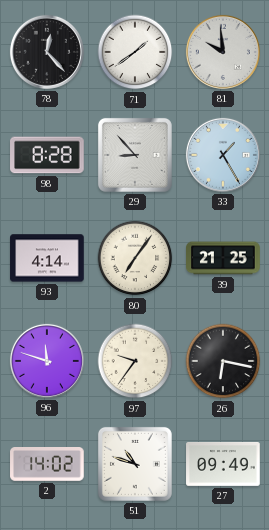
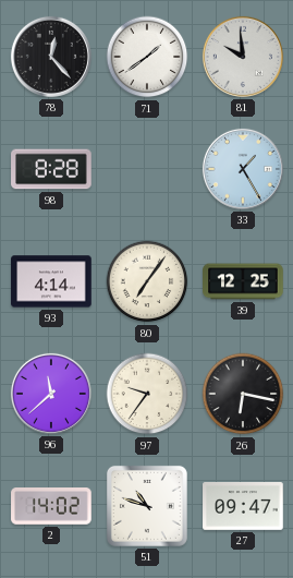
29: 8:53 -> none
39: 21:25 -> 12:25
96: 11:48 -> 11:38
27: 09:49 -> 09:47
